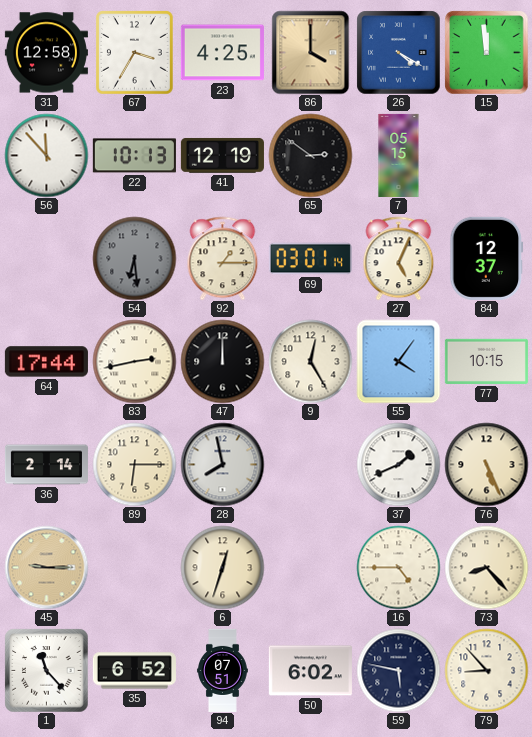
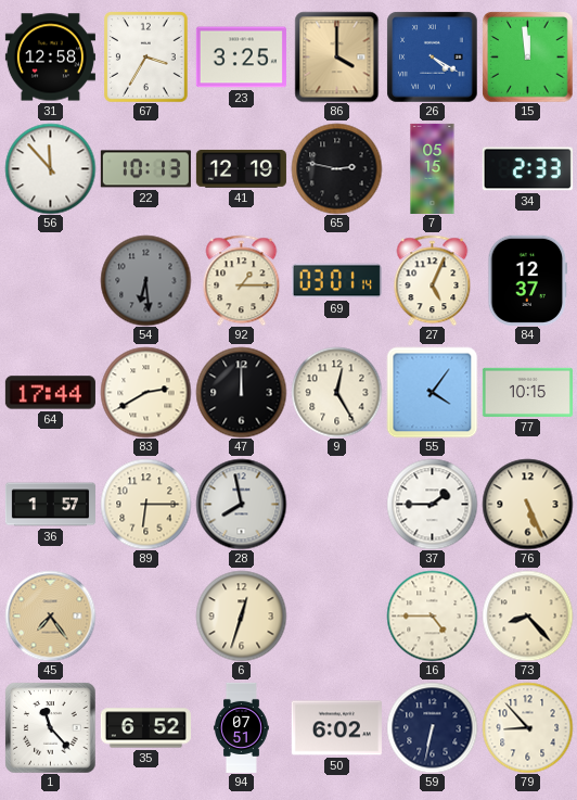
23: 4:25 -> 3:25
65: 2:51 -> 2:47
34: none -> 2:33
83: 2:43 -> 2:40
36: 2:14 -> 1:57
37: 1:41 -> 1:45
45: 9:15 -> 7:24
59: 5:47 -> 6:32
